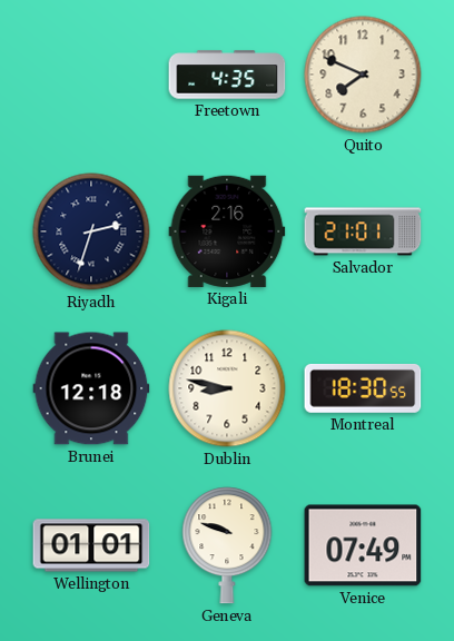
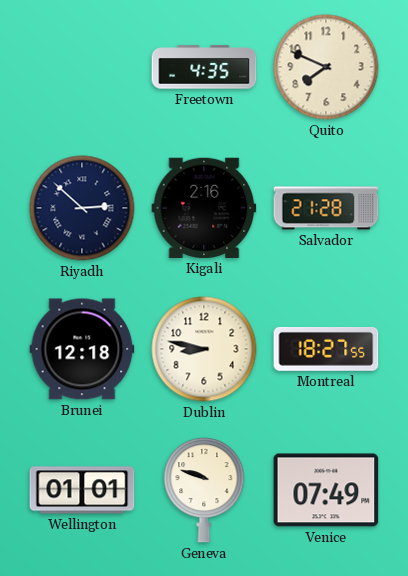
Riyadh: 2:33 -> 2:52
Salvador: 21:01 -> 21:28
Montreal: 18:30 -> 18:27
